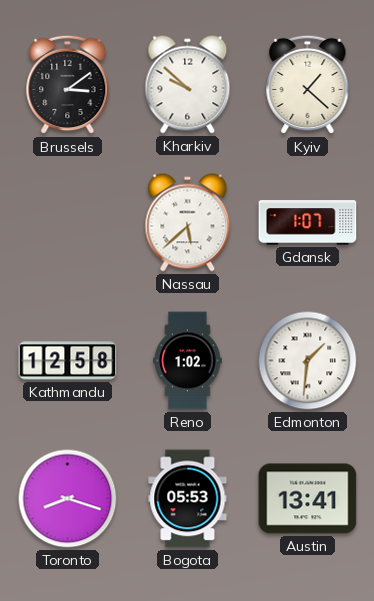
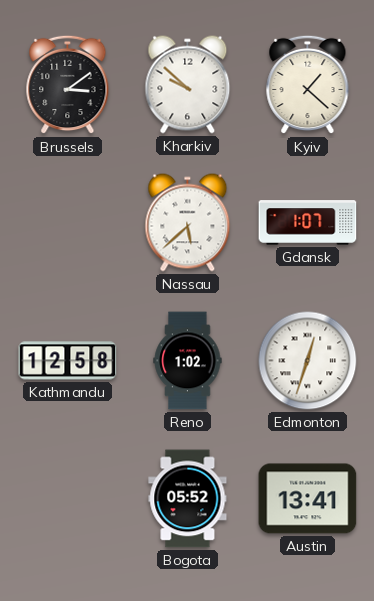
Edmonton: 1:31 -> 12:33
Toronto: 8:18 -> none
Bogota: 05:53 -> 05:52
